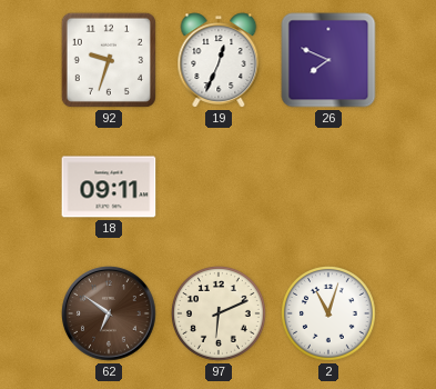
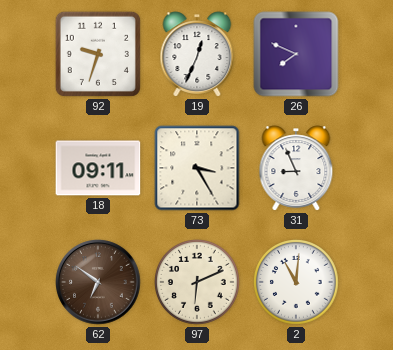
73: none -> 3:25
31: none -> 8:56
2: 11:03 -> 11:01
